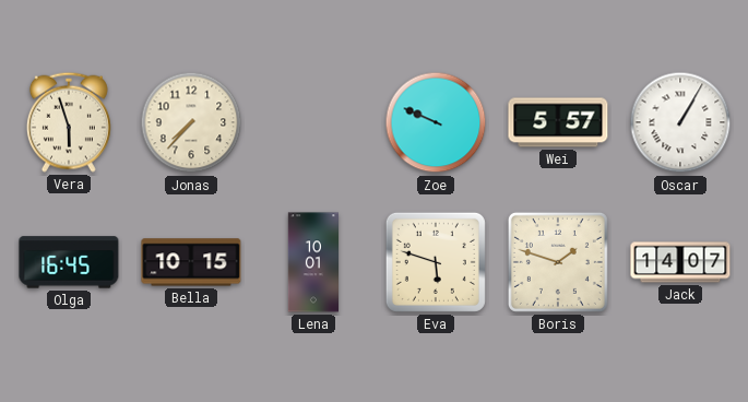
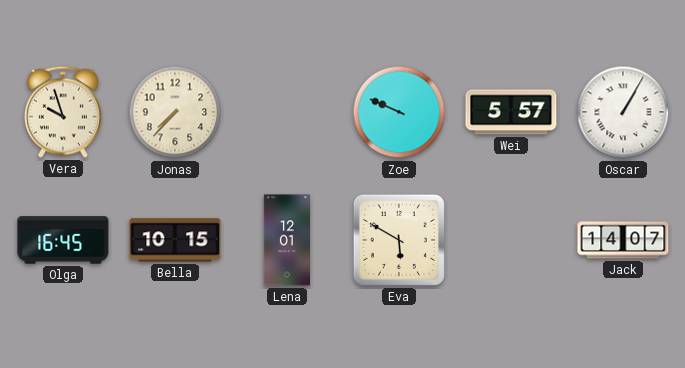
Vera: 5:57 -> 9:57
Lena: 10:01 -> 12:01
Eva: 5:48 -> 5:50
Boris: 1:48 -> none
